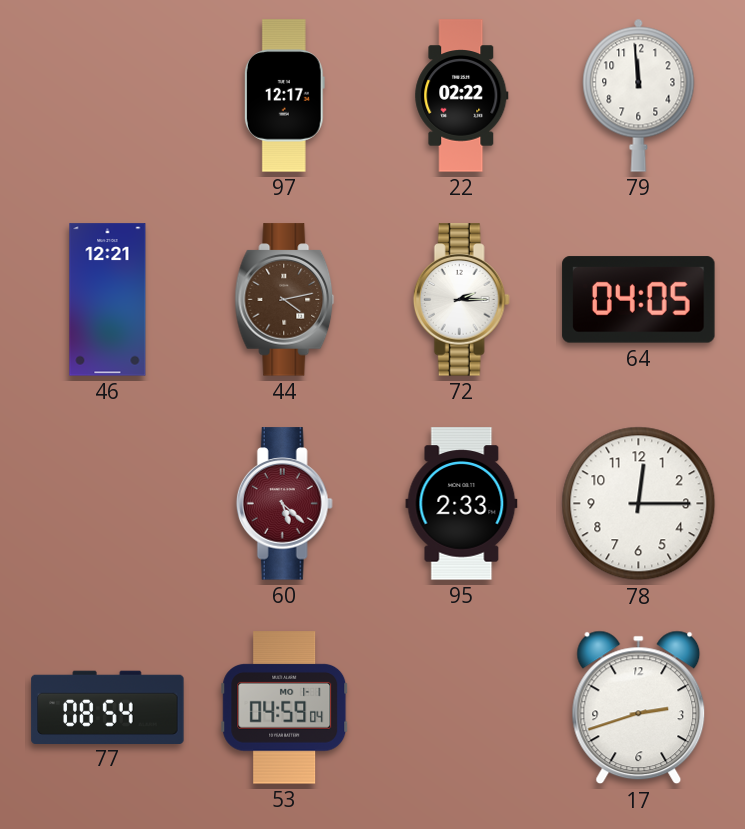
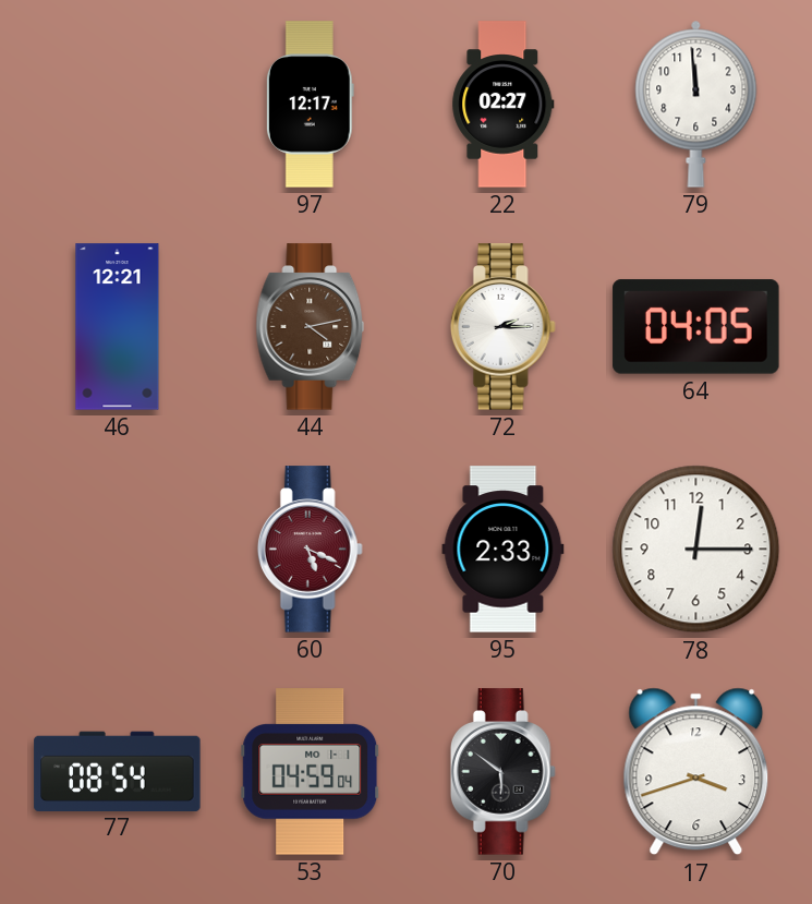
22: 02:22 -> 02:27
60: 5:22 -> 5:19
70: none -> 5:51
17: 2:42 -> 3:42
